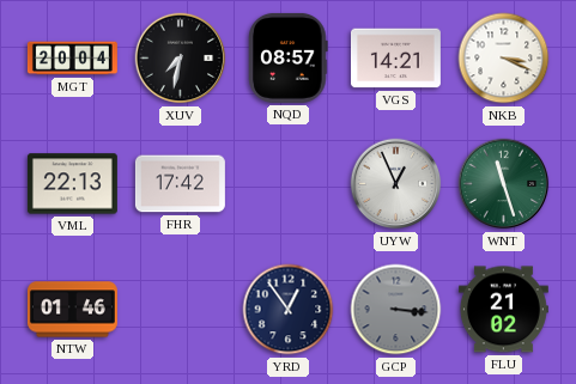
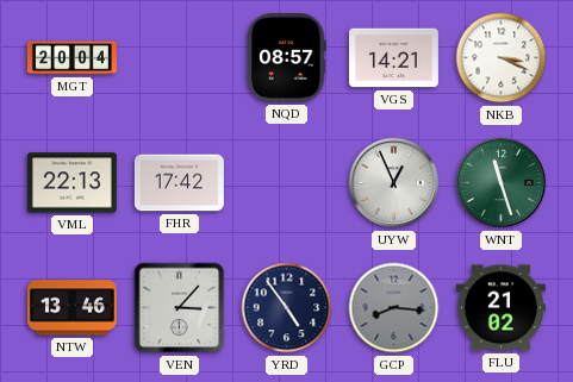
XUV: 7:32 -> none
NTW: 01:46 -> 13:46
VEN: none -> 3:07
YRD: 12:54 -> 4:54
GCP: 3:16 -> 8:16
